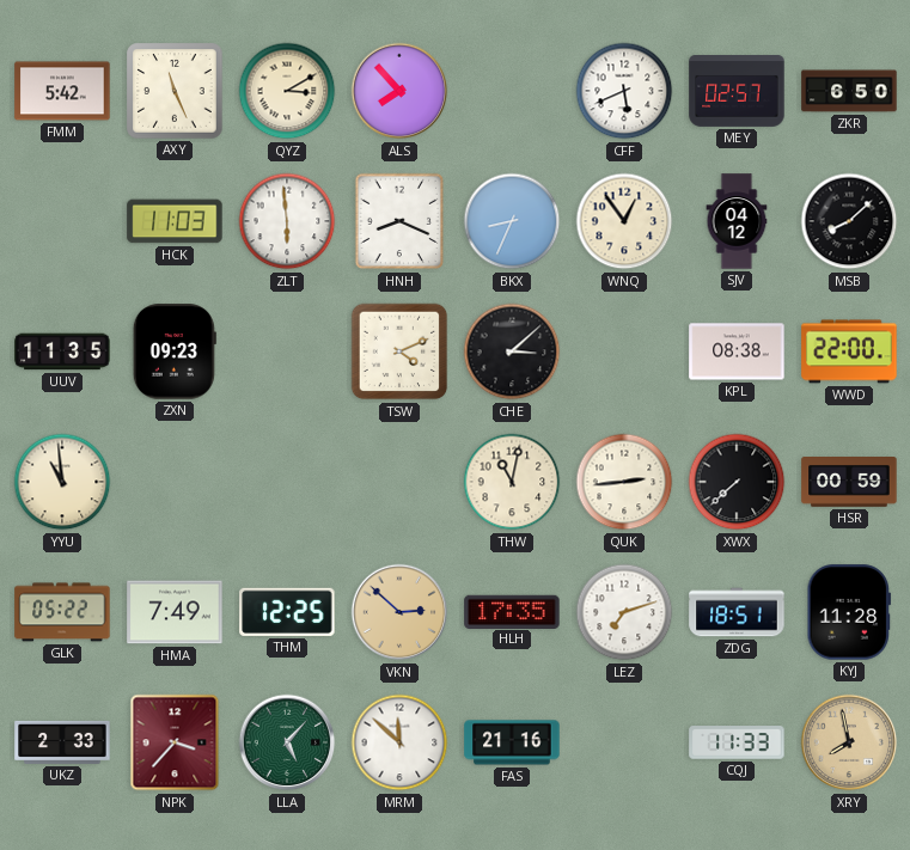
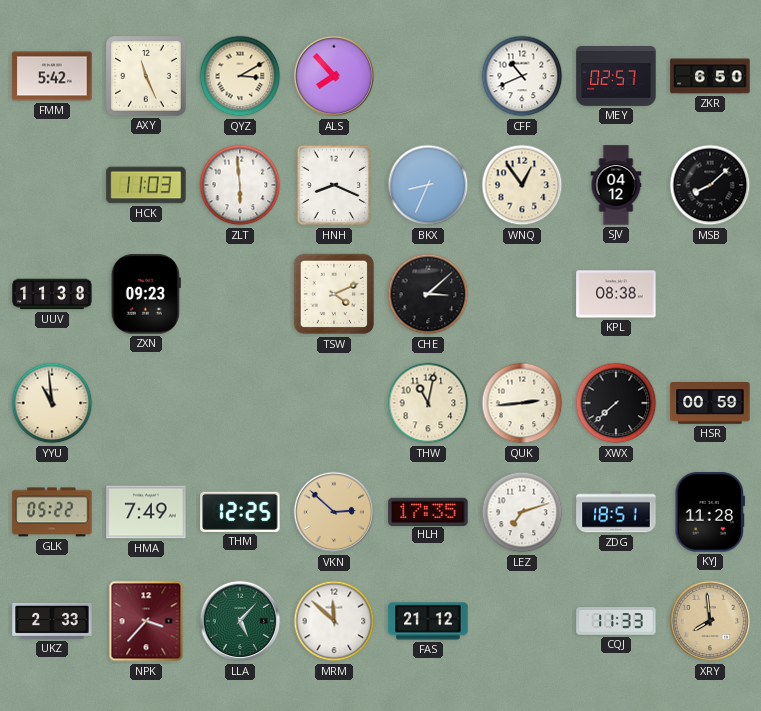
CFF: 5:41 -> 10:41
UUV: 11:35 -> 11:38
WWD: 22:00 -> none
FAS: 21:16 -> 21:12
XRY: 7:58 -> 7:59
